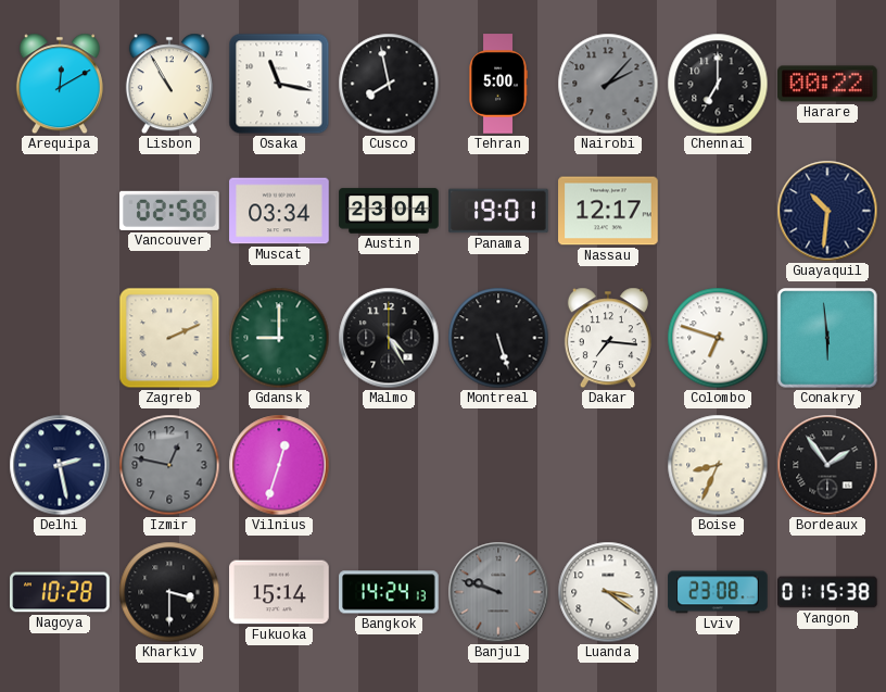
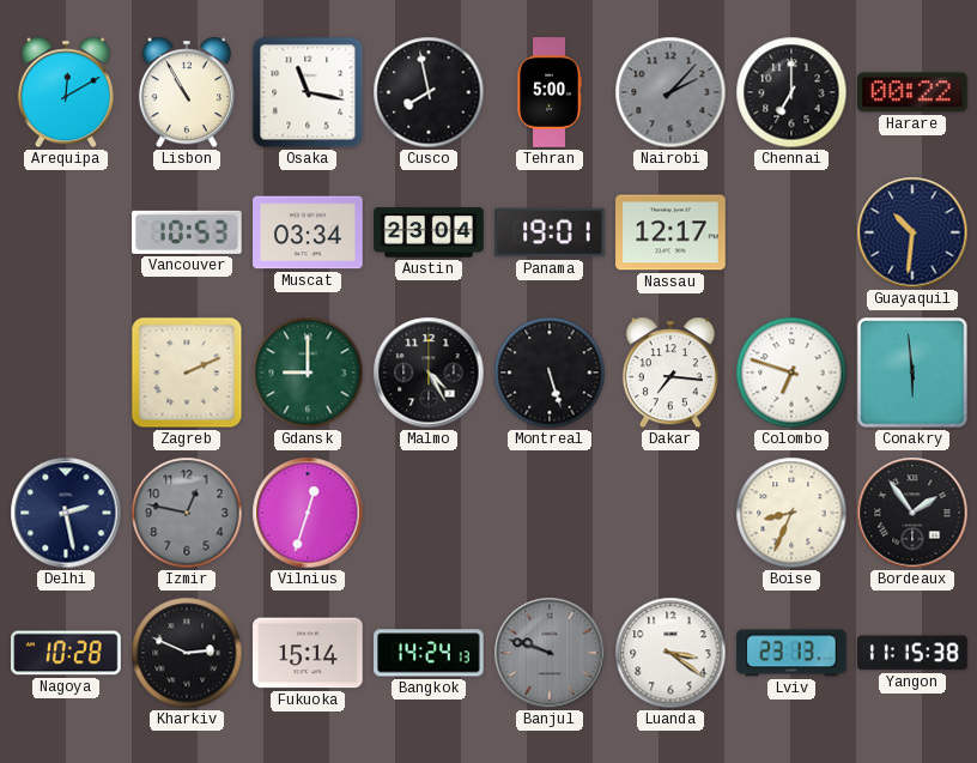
Vancouver: 02:58 -> 10:53
Kharkiv: 3:30 -> 2:49
Lviv: 23:08 -> 23:13
Yangon: 01:15 -> 11:15
